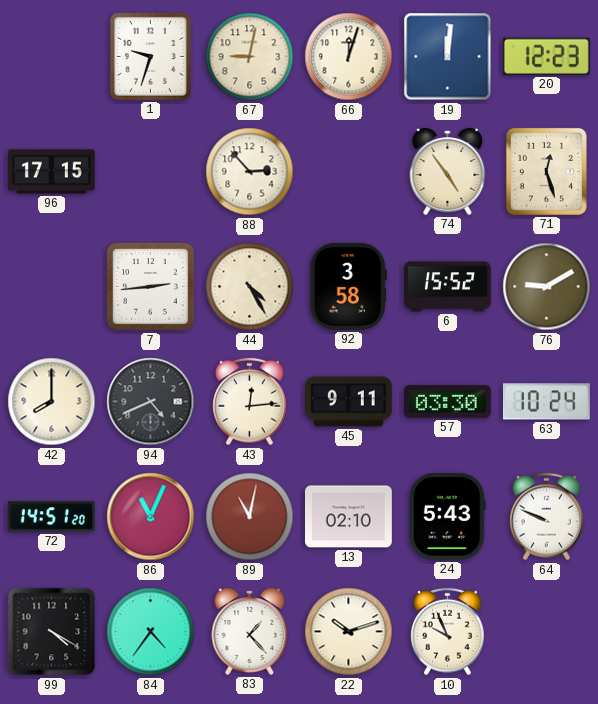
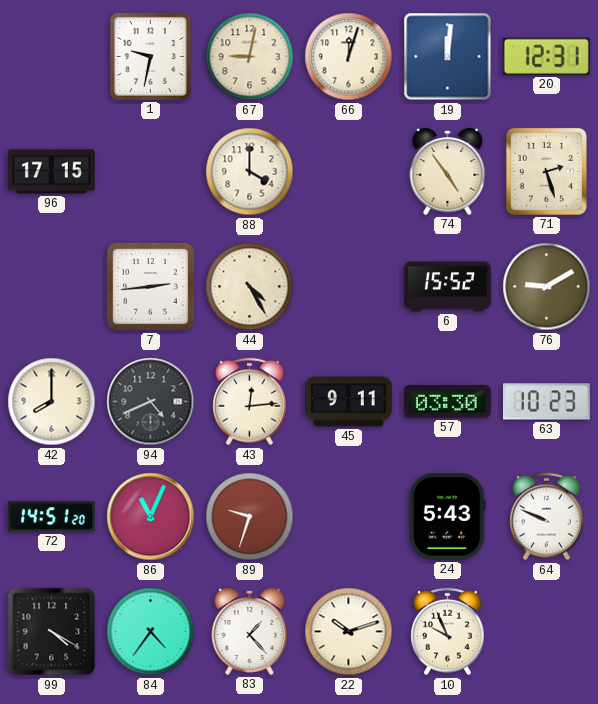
1: 9:33 -> 9:32
20: 12:23 -> 12:31
88: 2:53 -> 4:00
71: 12:27 -> 2:27
92: 3:58 -> none
63: 10:24 -> 10:23
89: 11:02 -> 9:33
13: 02:10 -> none
